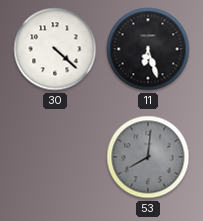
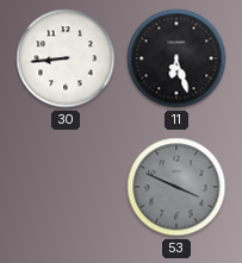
30: 4:22 -> 8:44
53: 8:01 -> 3:49
